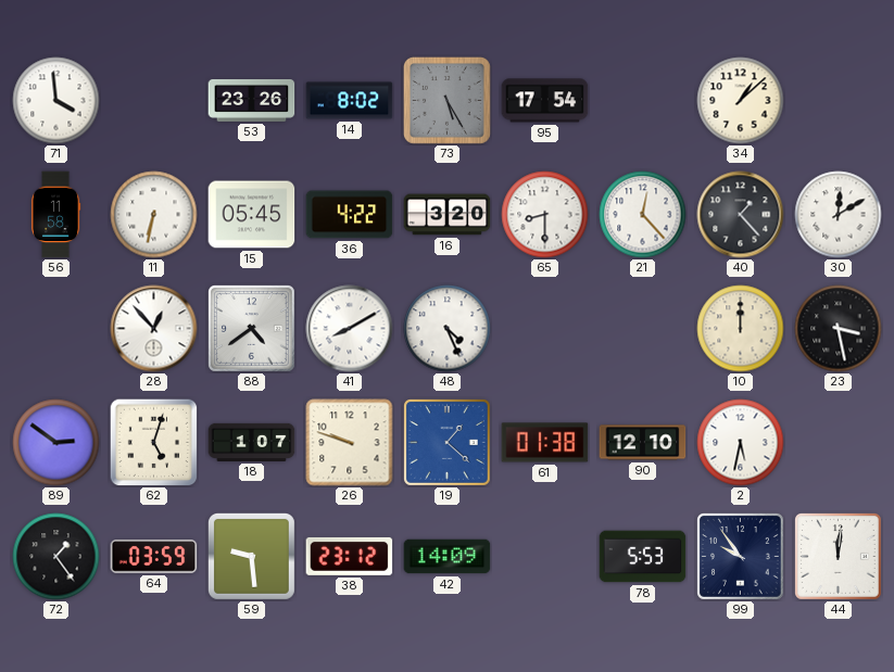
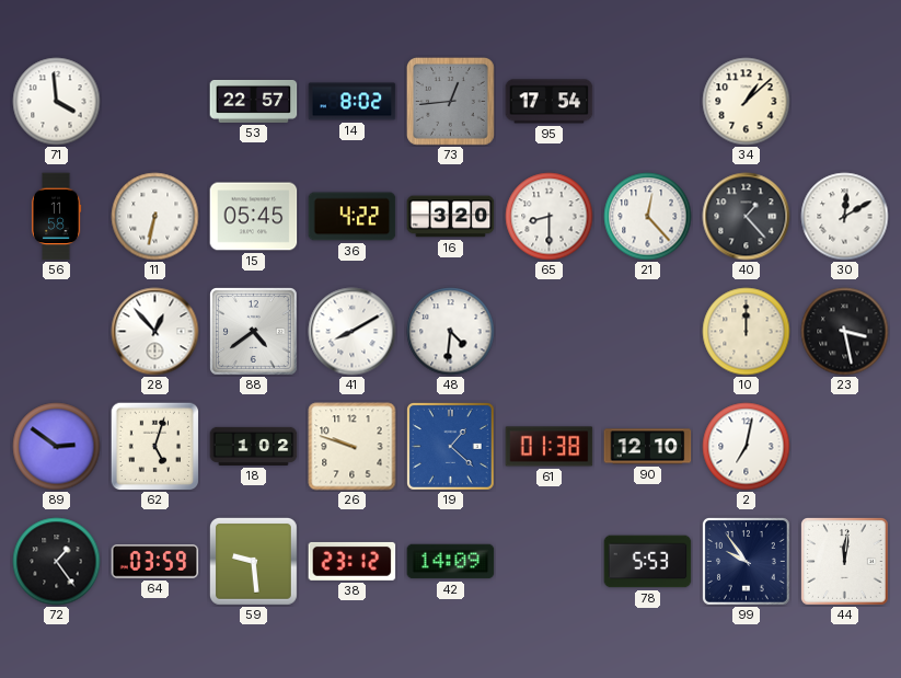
53: 23:26 -> 22:57
73: 5:25 -> 12:44
48: 4:26 -> 4:31
18: 1:07 -> 1:02
2: 5:32 -> 7:02
